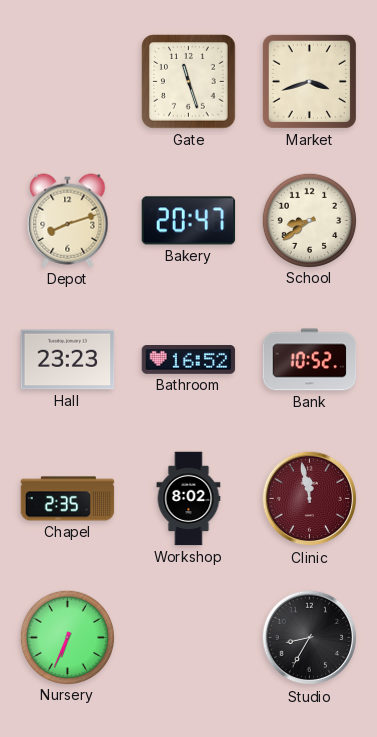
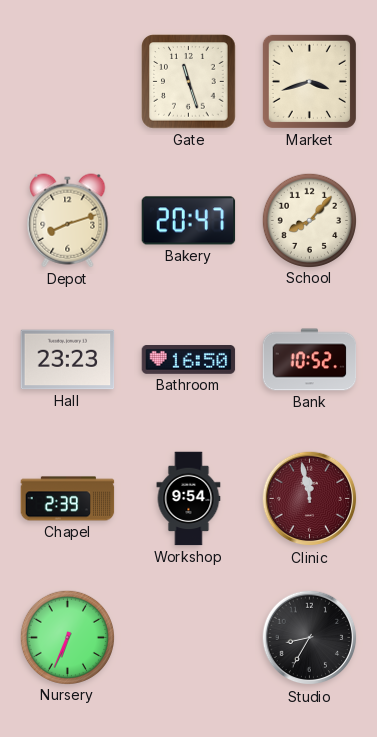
School: 8:39 -> 8:07
Bathroom: 16:52 -> 16:50
Chapel: 2:35 -> 2:39
Workshop: 8:02 -> 9:54
